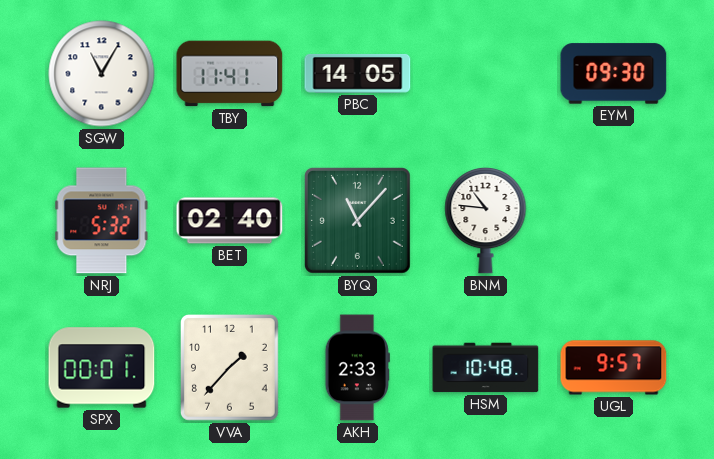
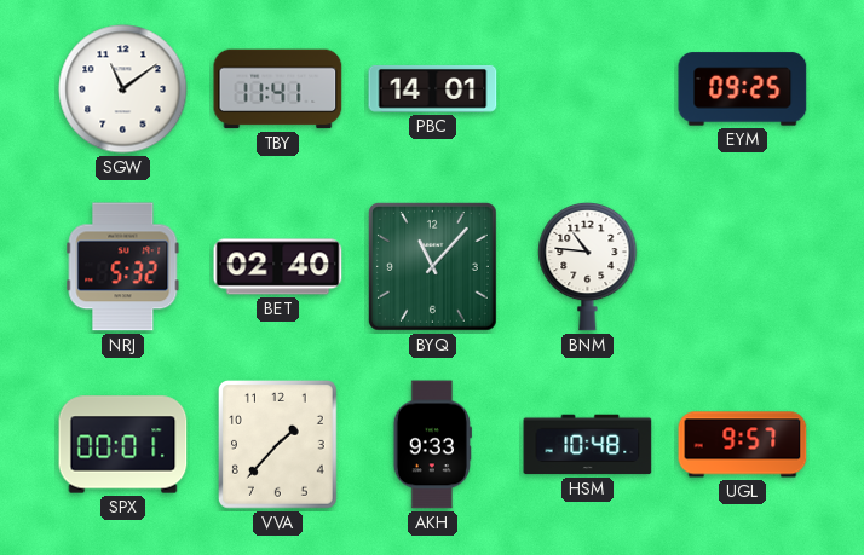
SGW: 11:05 -> 11:09
PBC: 14:05 -> 14:01
EYM: 09:30 -> 09:25
AKH: 2:33 -> 9:33
